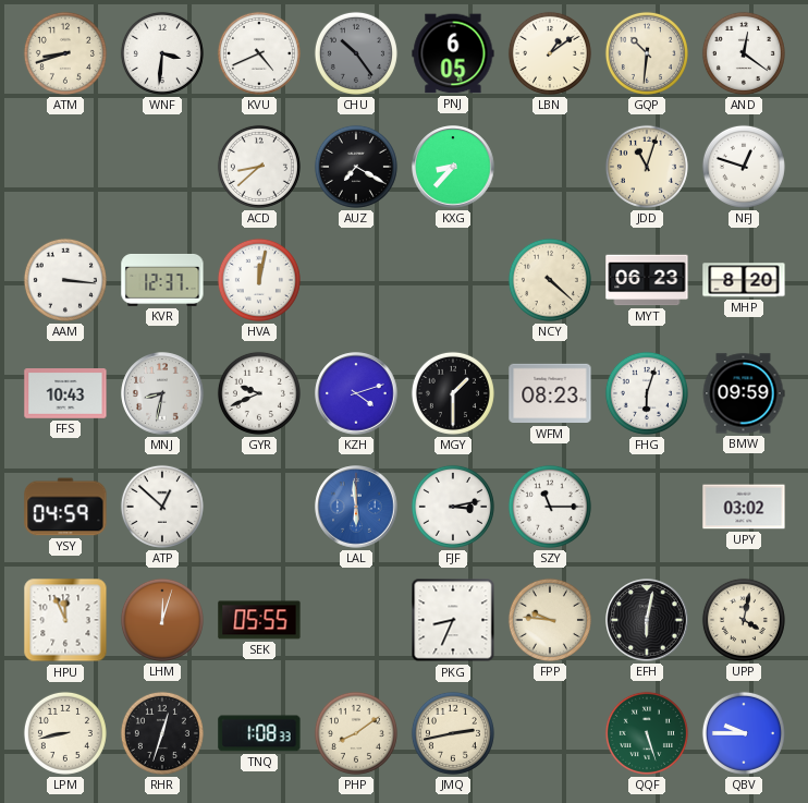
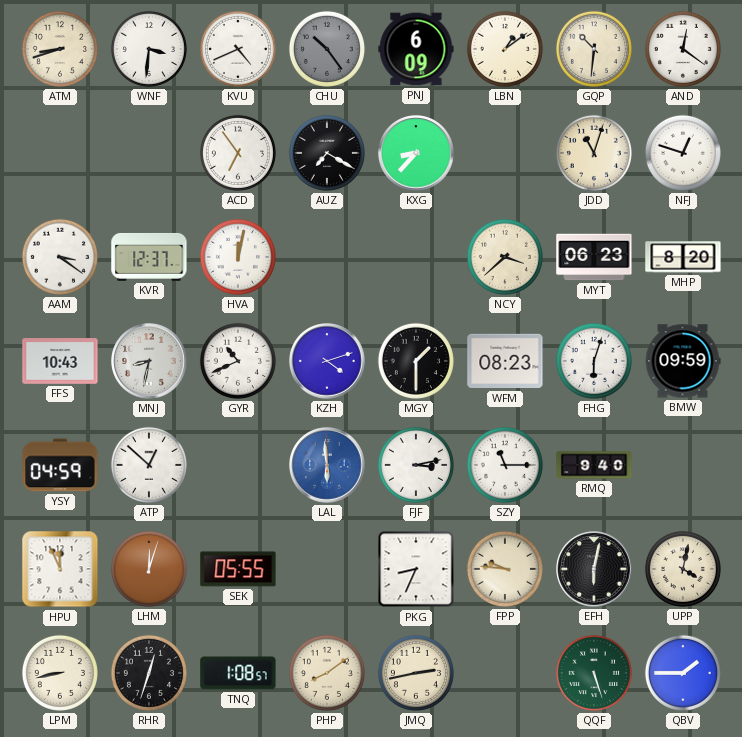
PNJ: 6:05 -> 6:09
ACD: 8:38 -> 6:54
AAM: 3:16 -> 3:21
NCY: 4:22 -> 3:38
GYR: 9:41 -> 10:41
RMQ: none -> 9:40
UPY: 03:02 -> none
TNQ: 1:08:33 -> 1:08:57
QBV: 9:45 -> 1:45
